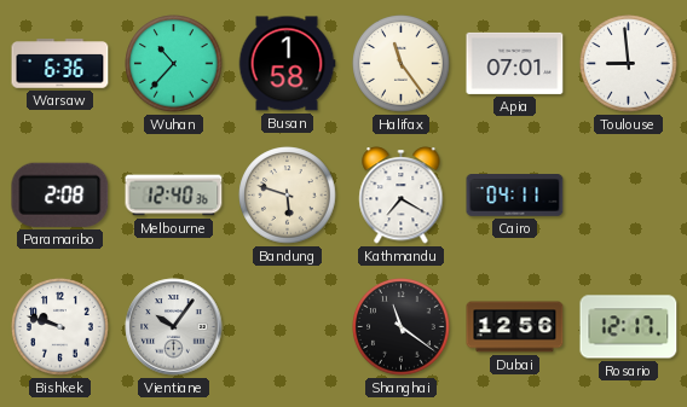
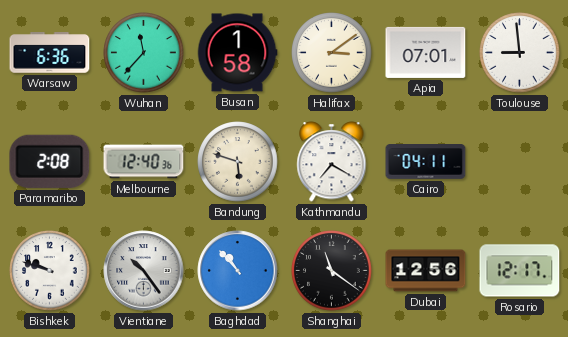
Wuhan: 10:37 -> 11:37
Halifax: 11:24 -> 3:09
Vientiane: 10:06 -> 10:24
Baghdad: none -> 10:53
